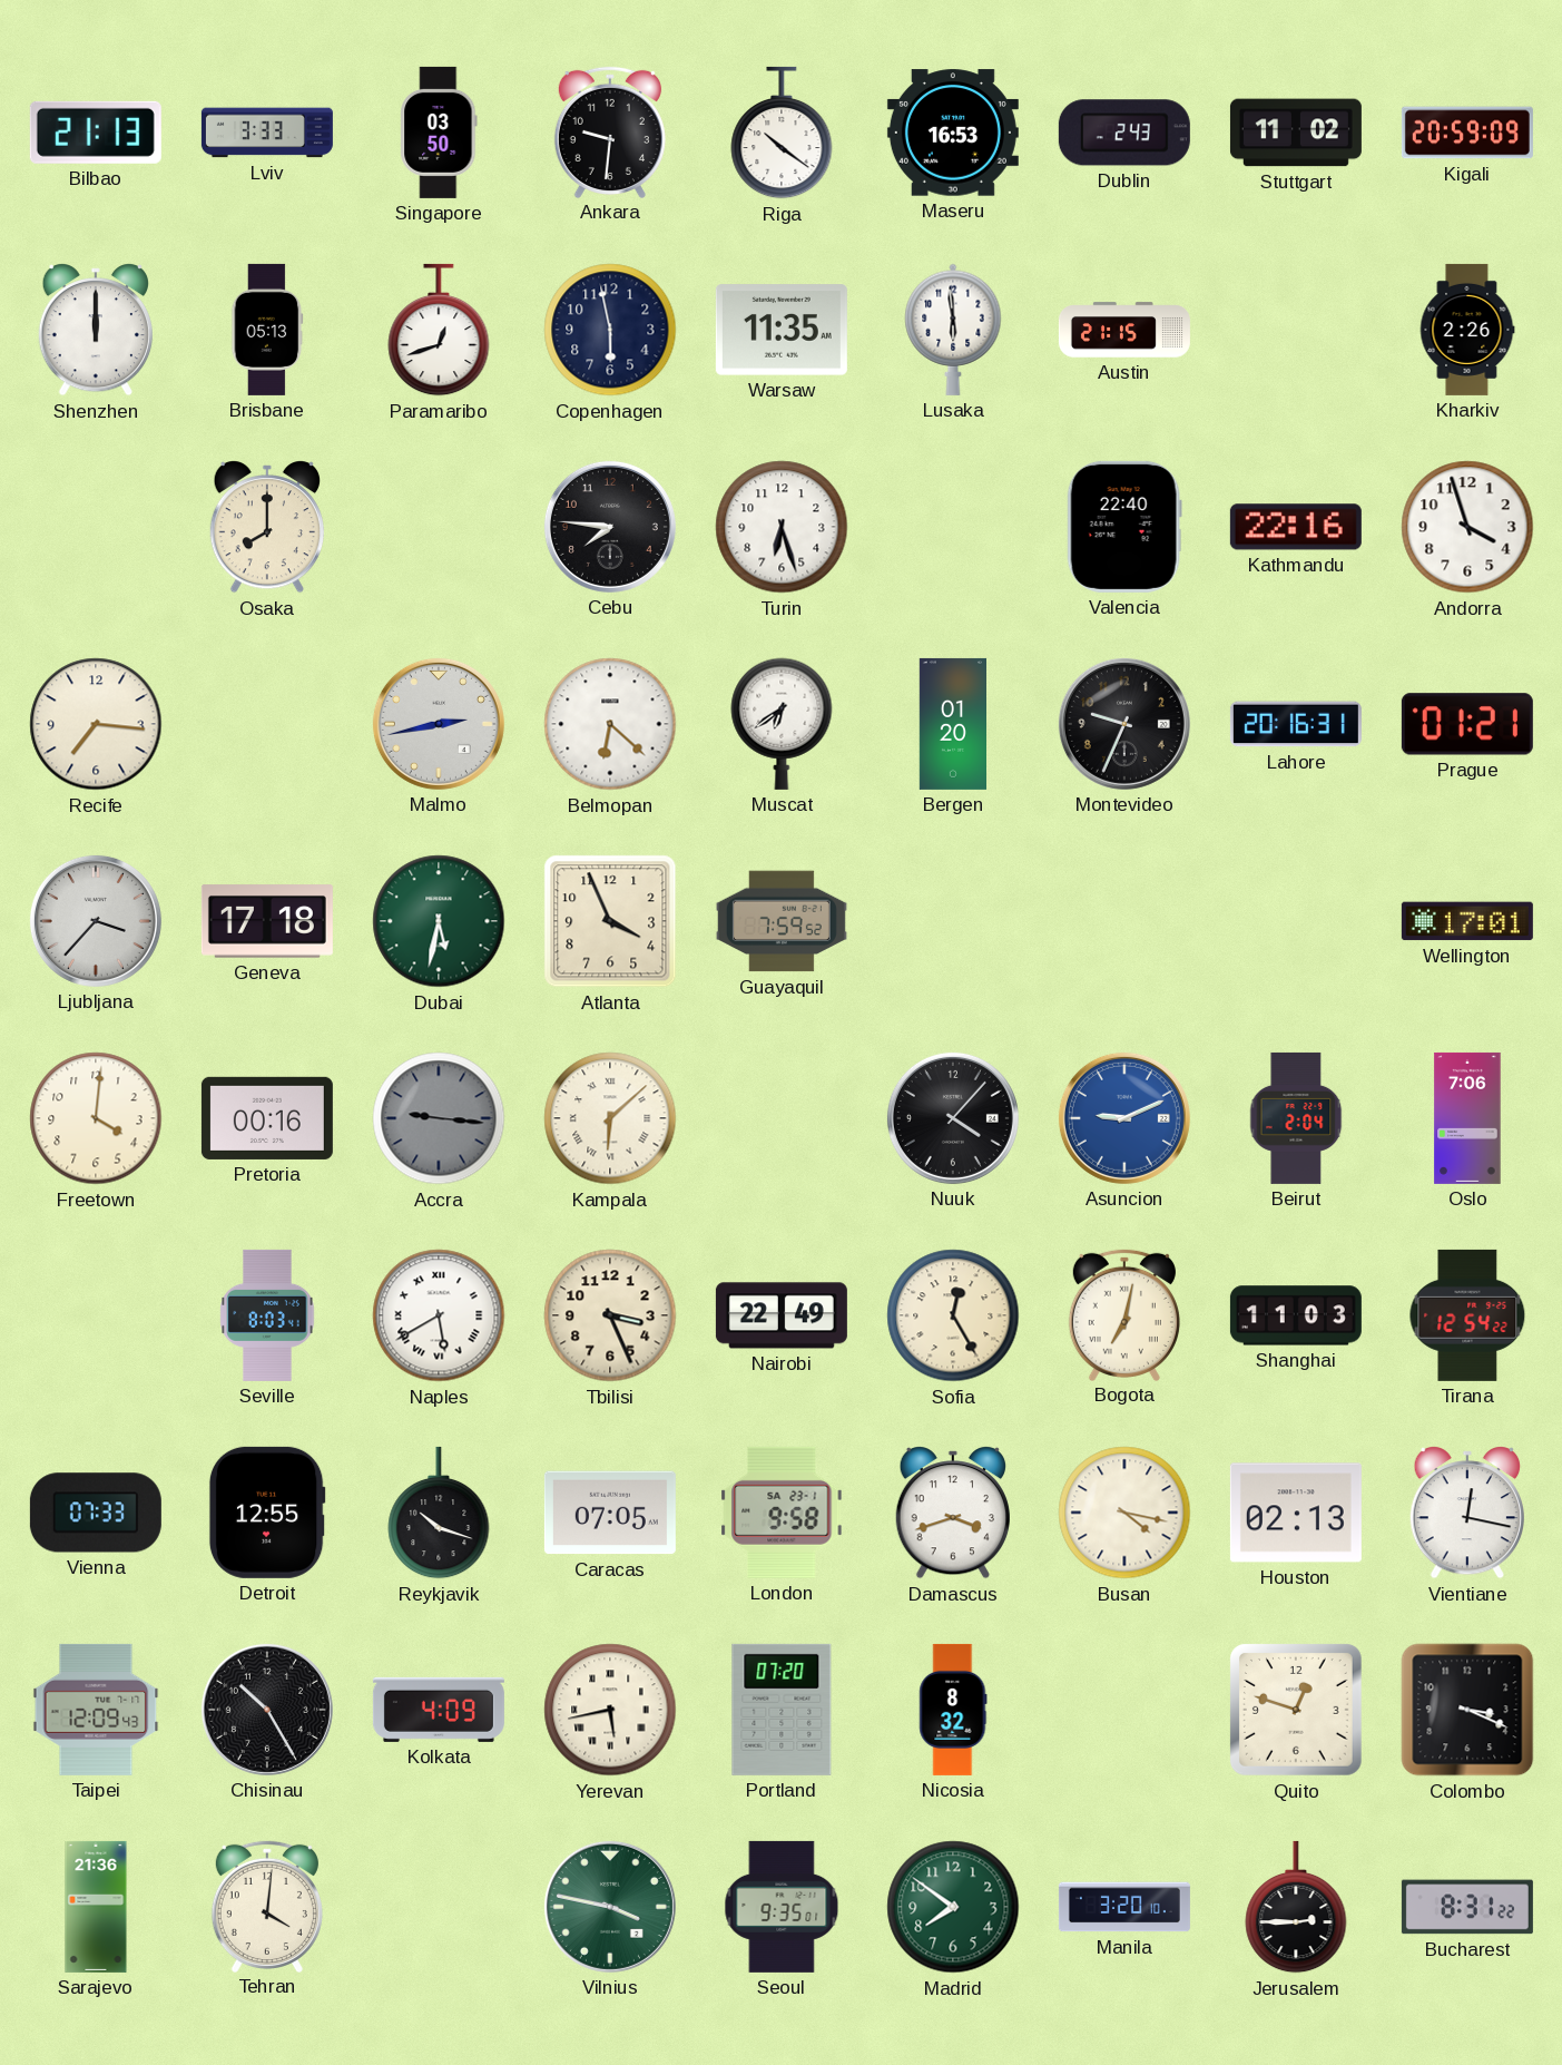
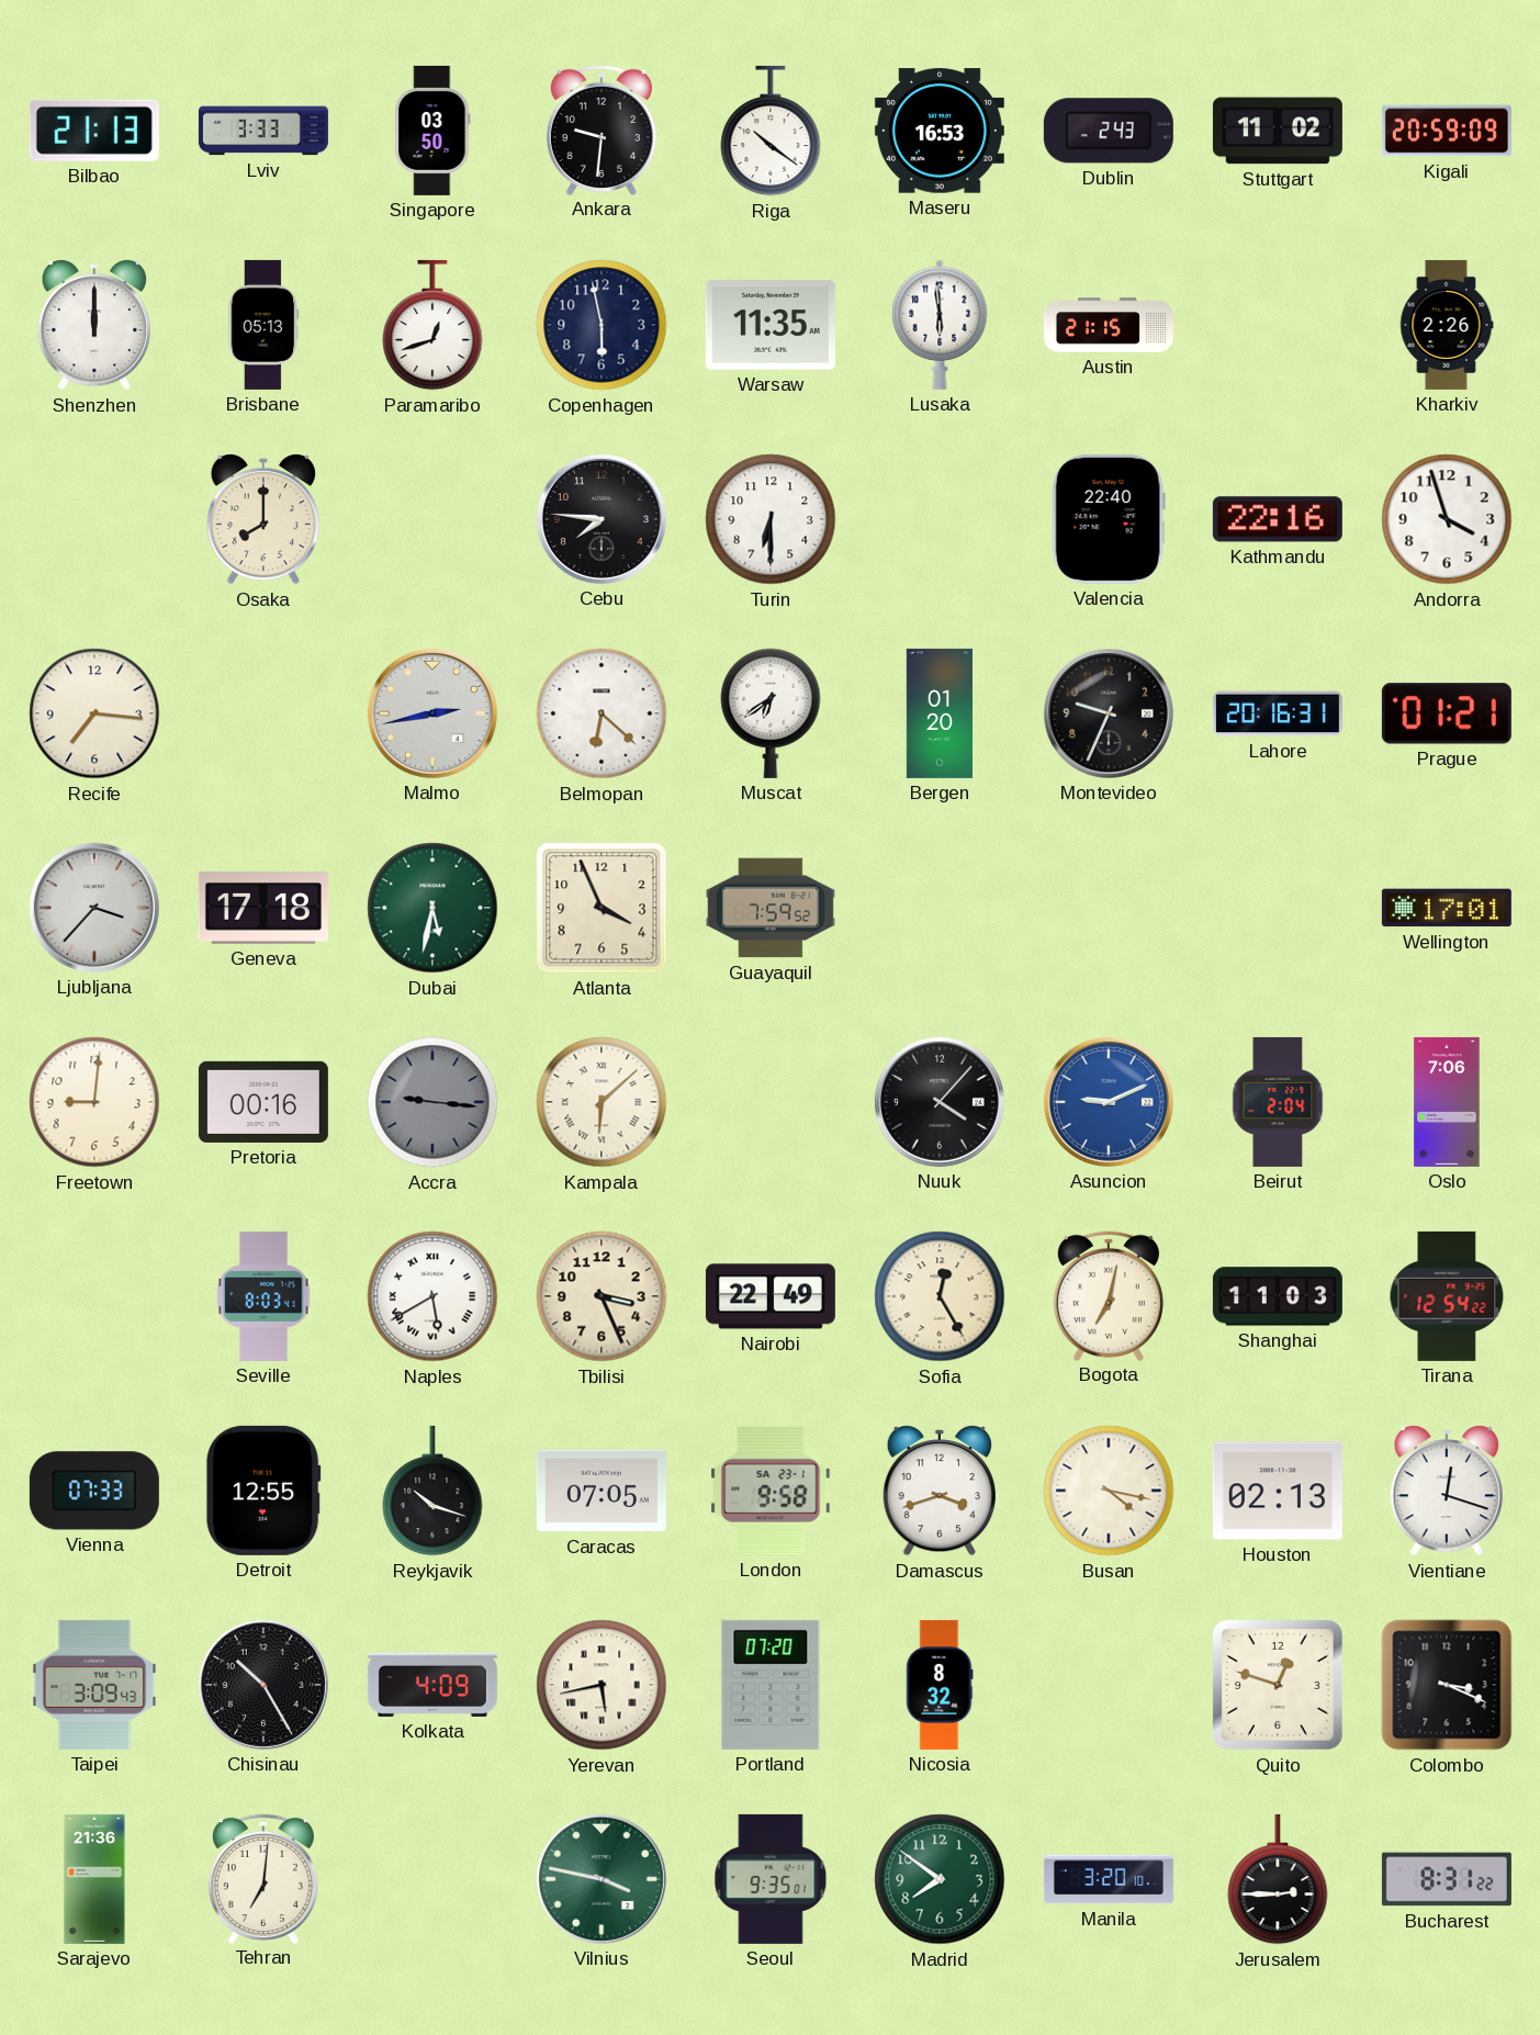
Turin: 6:27 -> 6:30
Freetown: 4:01 -> 9:01
Vientiane: 12:17 -> 12:18
Taipei: 12:09 -> 3:09
Tehran: 4:01 -> 7:01
